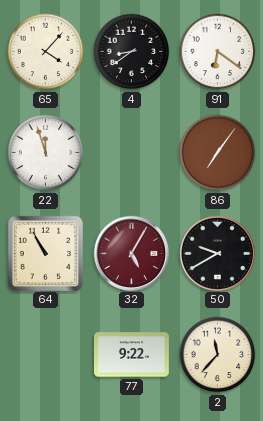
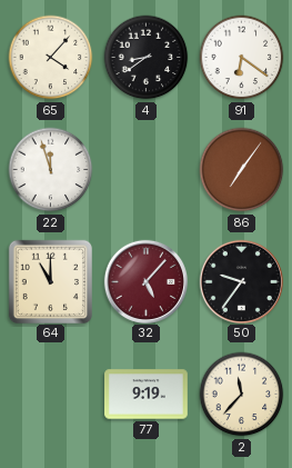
64: 10:55 -> 11:00
32: 5:05 -> 5:07
50: 9:40 -> 9:36
77: 9:22 -> 9:19
